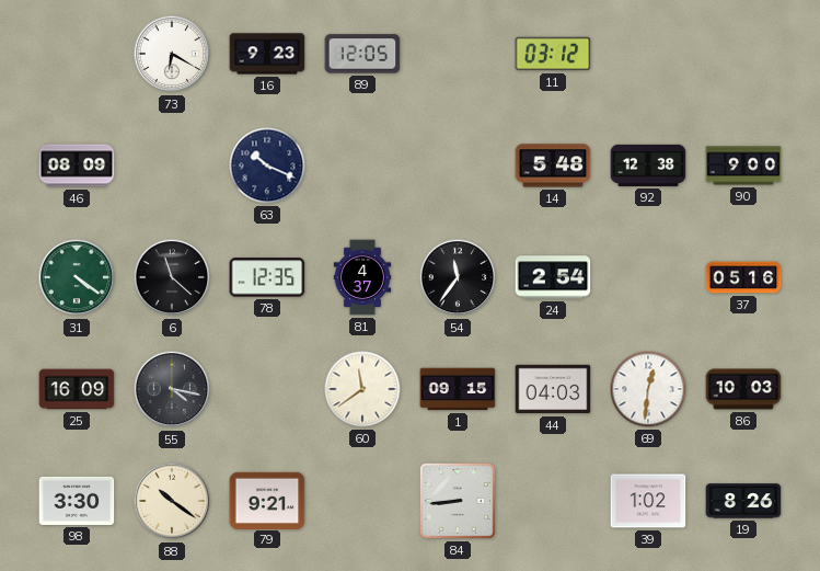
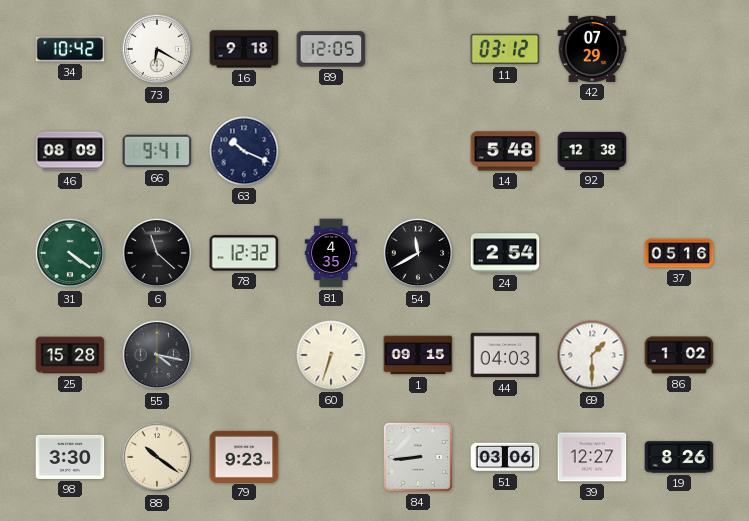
34: none -> 10:42
16: 9:23 -> 9:18
42: none -> 07:29
66: none -> 9:41
90: 9:00 -> none
78: 12:35 -> 12:32
81: 4:37 -> 4:35
54: 11:36 -> 11:40
25: 16:09 -> 15:28
60: 11:39 -> 6:33
69: 12:31 -> 1:30
86: 10:03 -> 1:02
79: 9:21 -> 9:23
51: none -> 03:06
39: 1:02 -> 12:27
